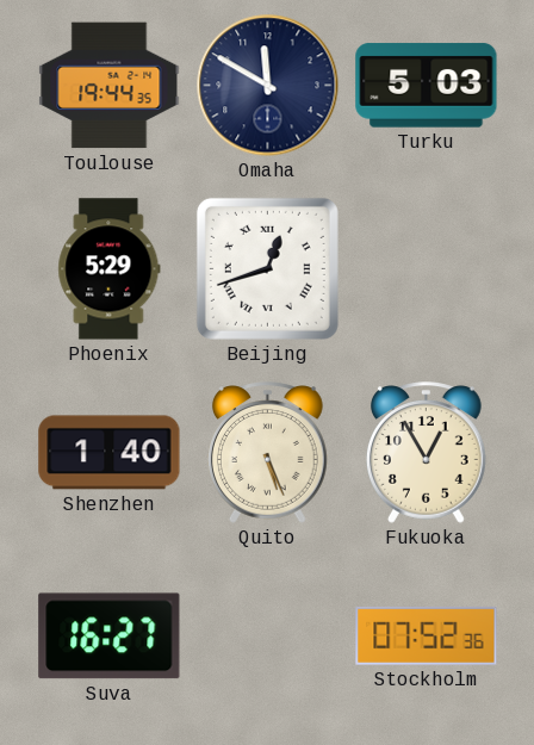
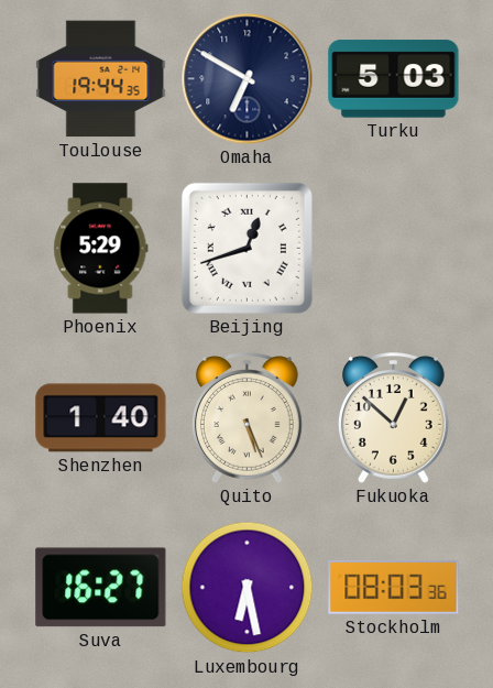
Omaha: 11:50 -> 6:50
Fukuoka: 12:55 -> 12:52
Luxembourg: none -> 6:28
Stockholm: 07:52 -> 08:03
